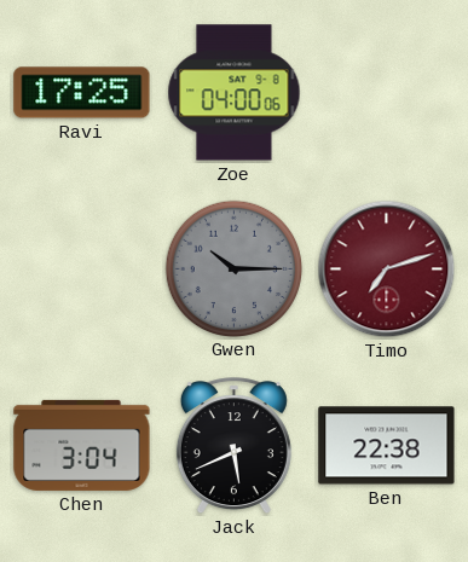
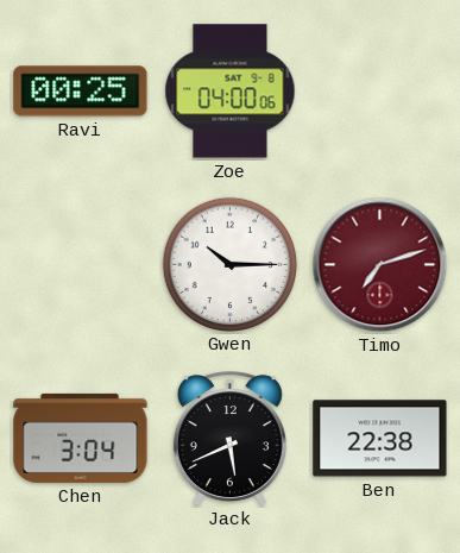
Ravi: 17:25 -> 00:25
Gwen dial: grey -> white
